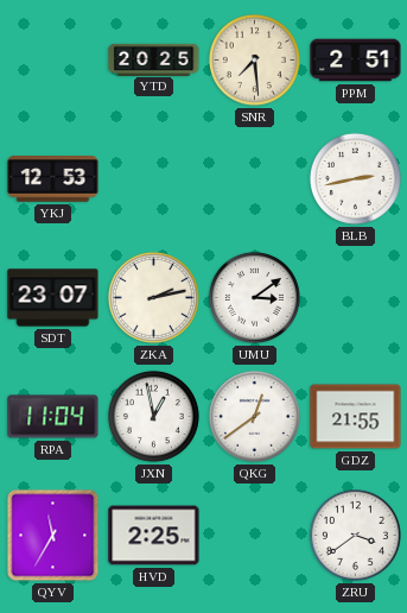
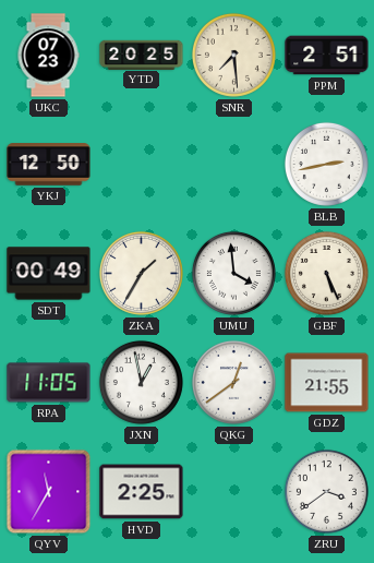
UKC: none -> 07:23
YKJ: 12:53 -> 12:50
SDT: 23:07 -> 00:49
ZKA: 2:13 -> 1:35
UMU: 3:09 -> 3:59
GBF: none -> 5:26
RPA: 11:04 -> 11:05
